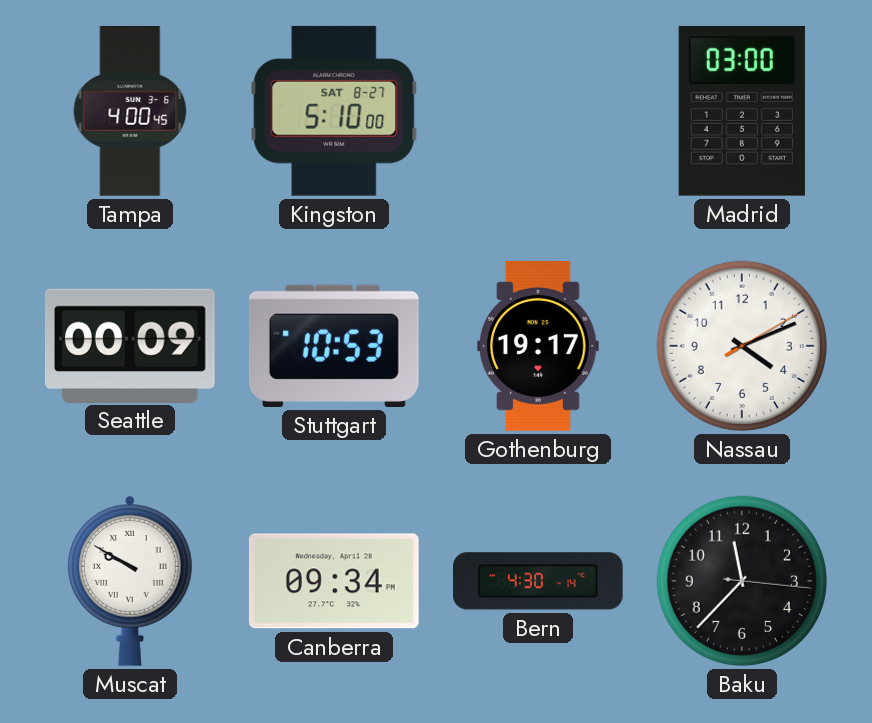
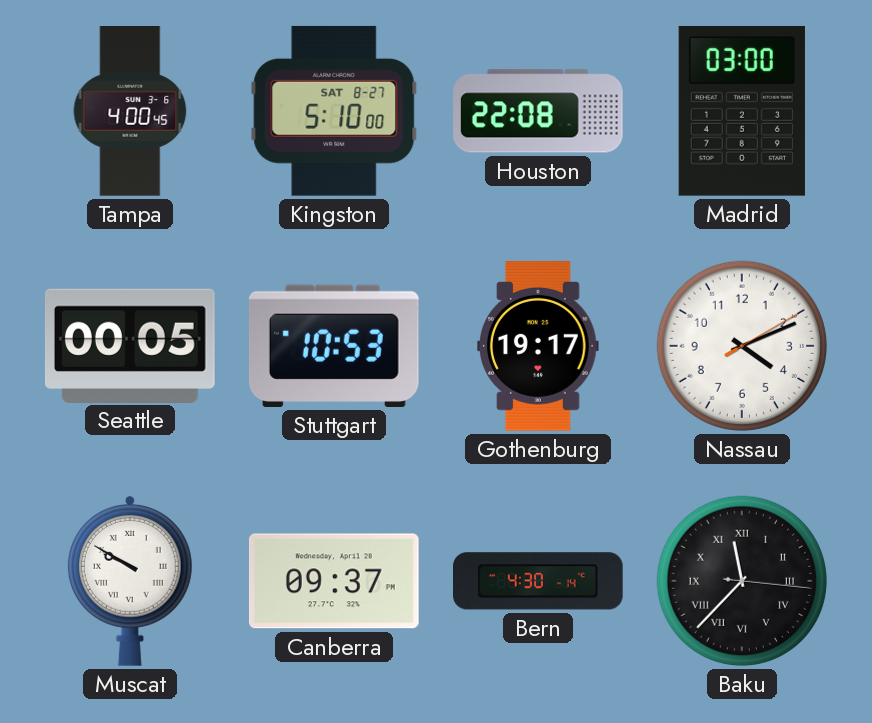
Houston: none -> 22:08
Seattle: 00:09 -> 00:05
Canberra: 09:34 -> 09:37
Baku numerals: Arabic -> Roman
